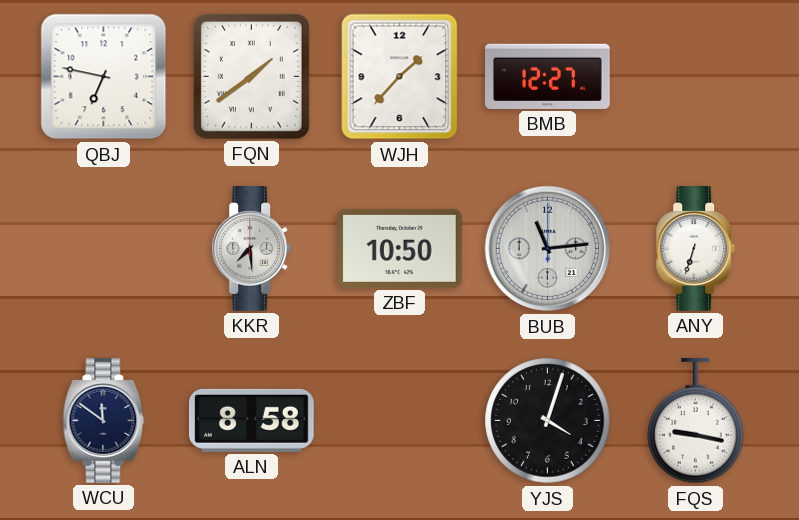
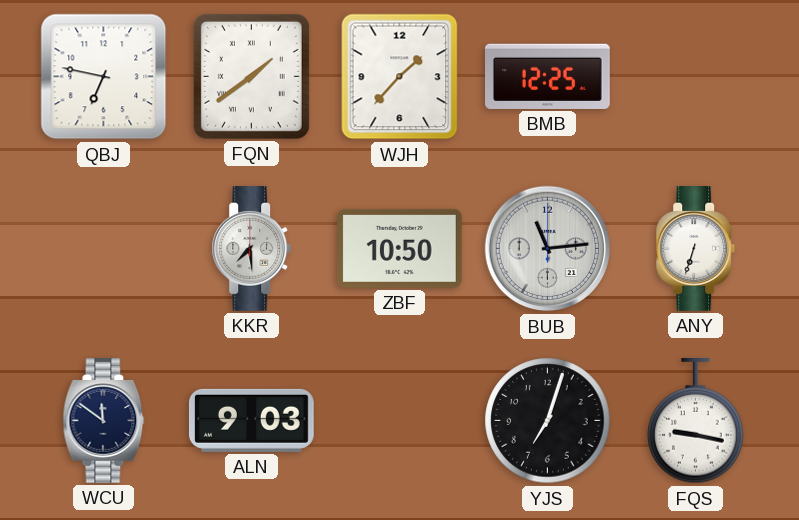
BMB: 12:27 -> 12:25
ALN: 8:58 -> 9:03
YJS: 4:03 -> 7:03
